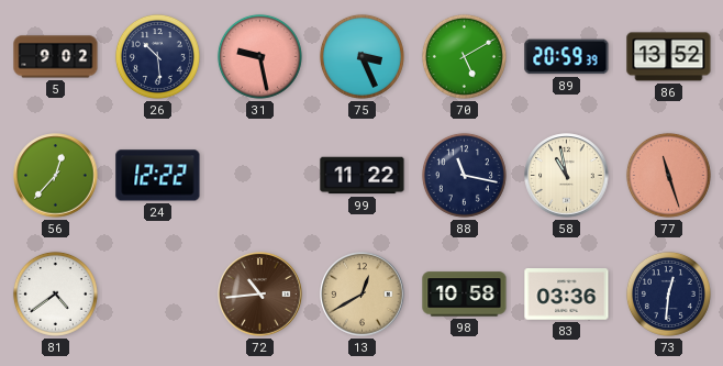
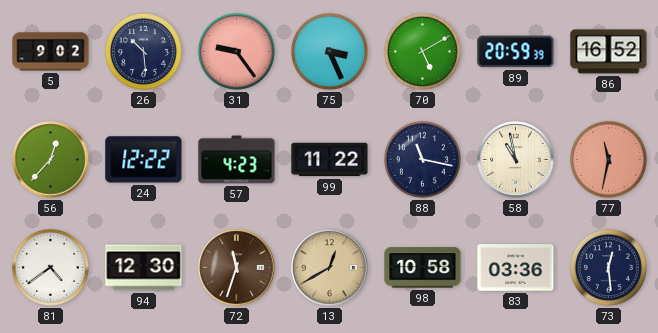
31: 9:28 -> 9:24
86: 13:52 -> 16:52
57: none -> 4:23
77: 11:27 -> 11:32
94: none -> 12:30
72: 10:44 -> 11:33
73: 12:31 -> 12:29
